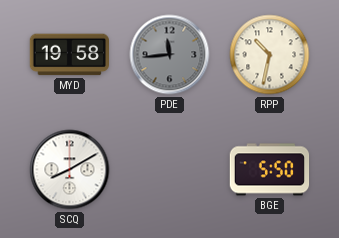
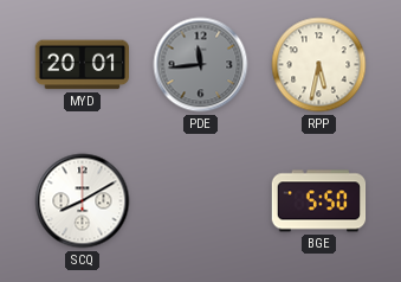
MYD: 19:58 -> 20:01
RPP: 10:32 -> 5:32
